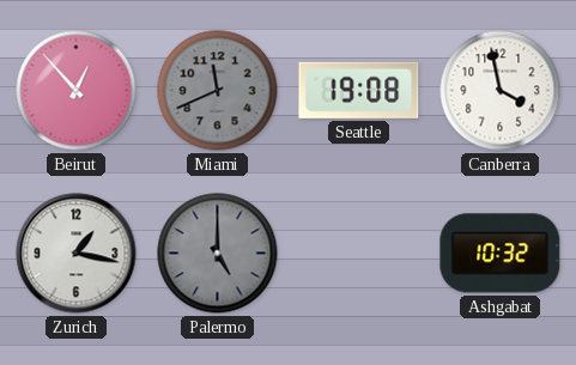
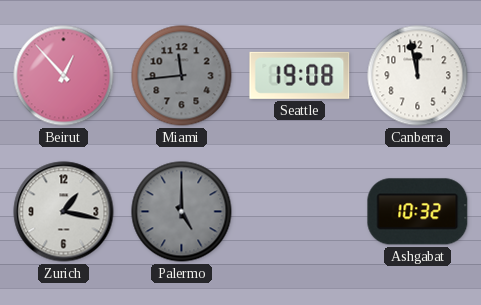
Miami: 11:41 -> 11:44
Canberra: 3:58 -> 11:58
